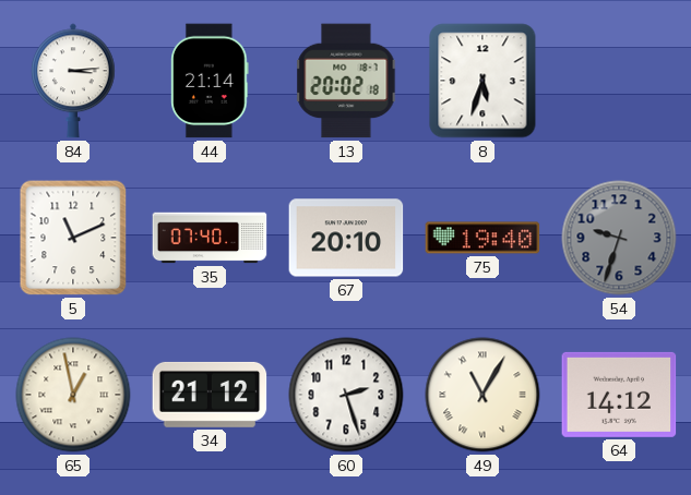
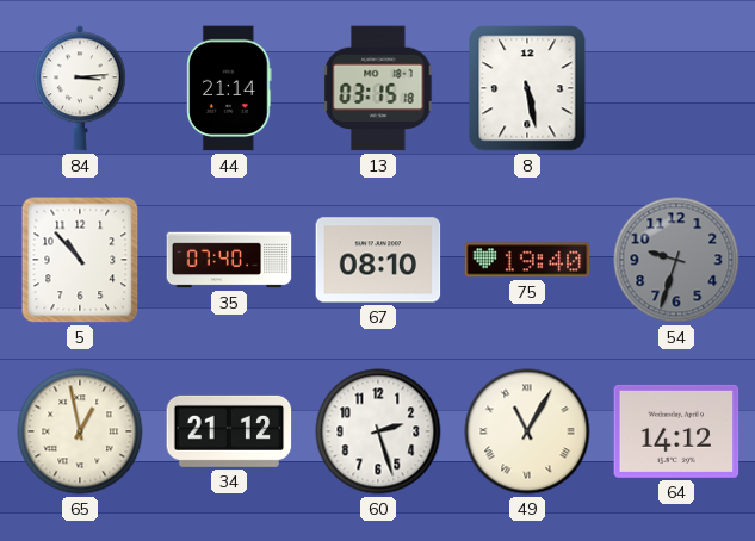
13: 20:02 -> 03:15
8: 5:33 -> 5:28
5: 11:11 -> 10:53
67: 20:10 -> 08:10
